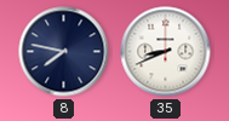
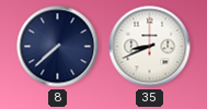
8: 7:47 -> 7:38
